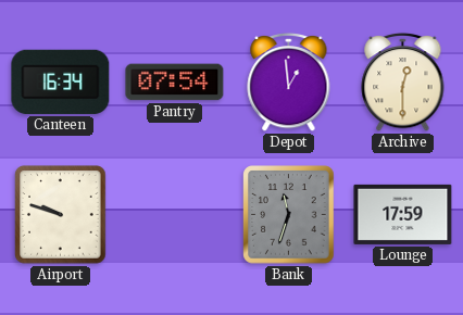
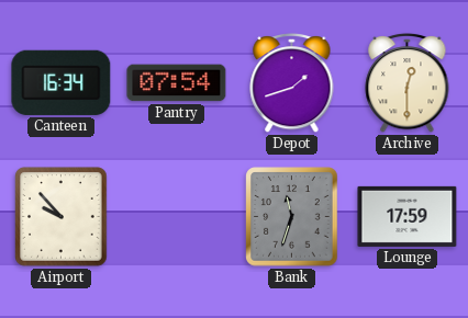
Depot: 12:59 -> 1:42
Airport: 9:48 -> 9:53
